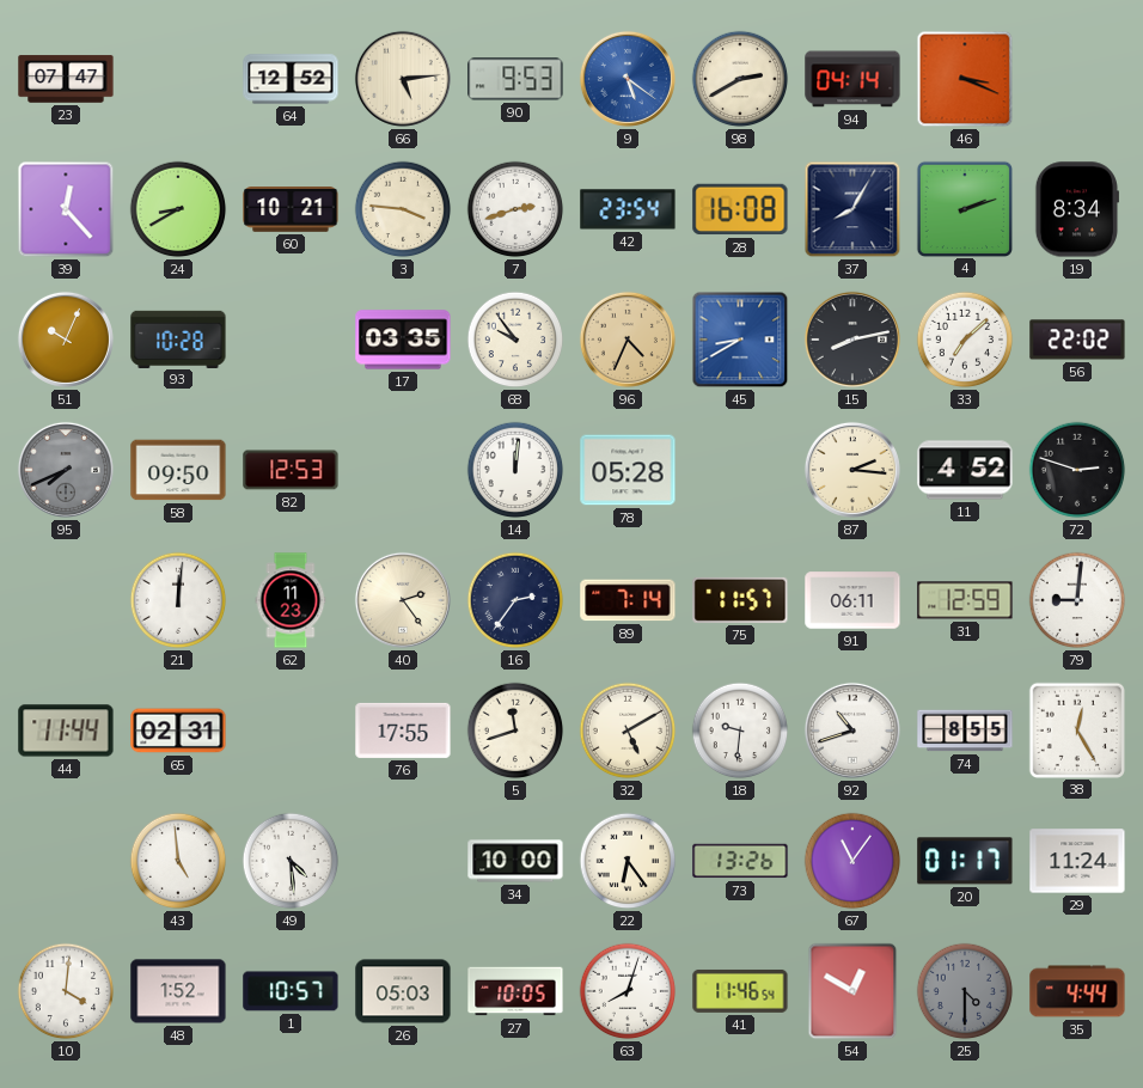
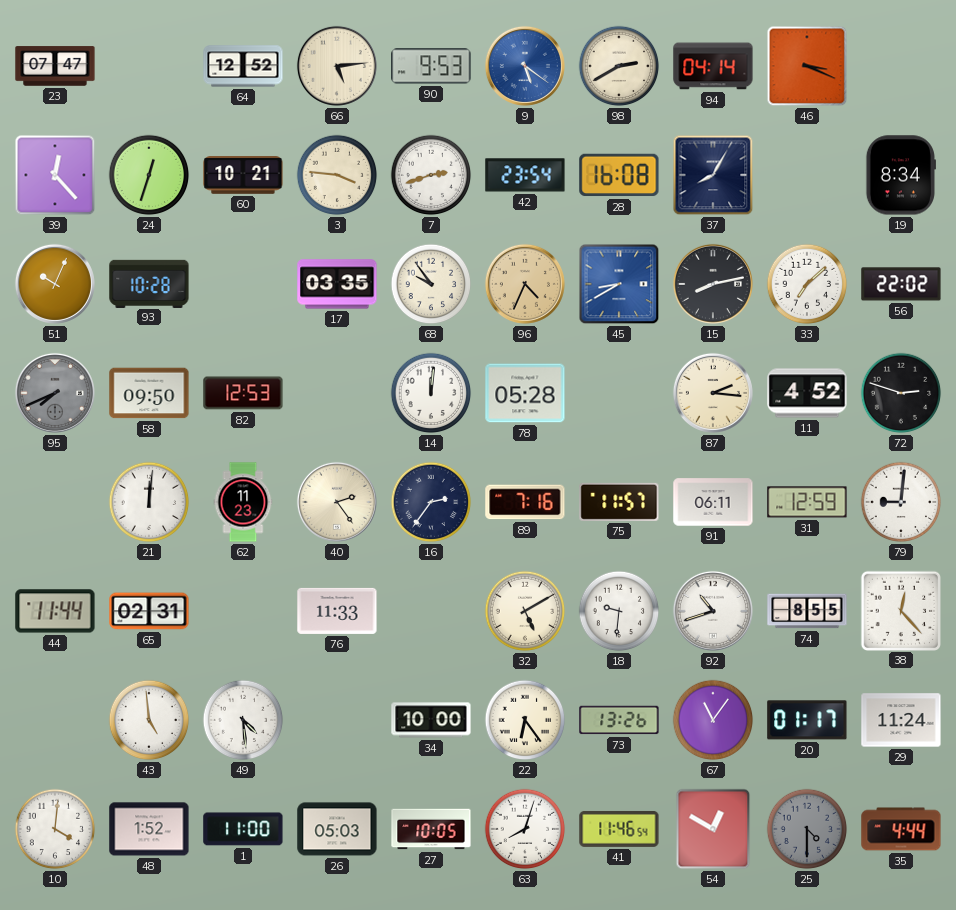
24: 8:40 -> 12:33
4: 2:12 -> none
89: 7:14 -> 7:16
76: 17:55 -> 11:33
5: 11:42 -> none
38: 12:25 -> 12:23
1: 10:57 -> 11:00
